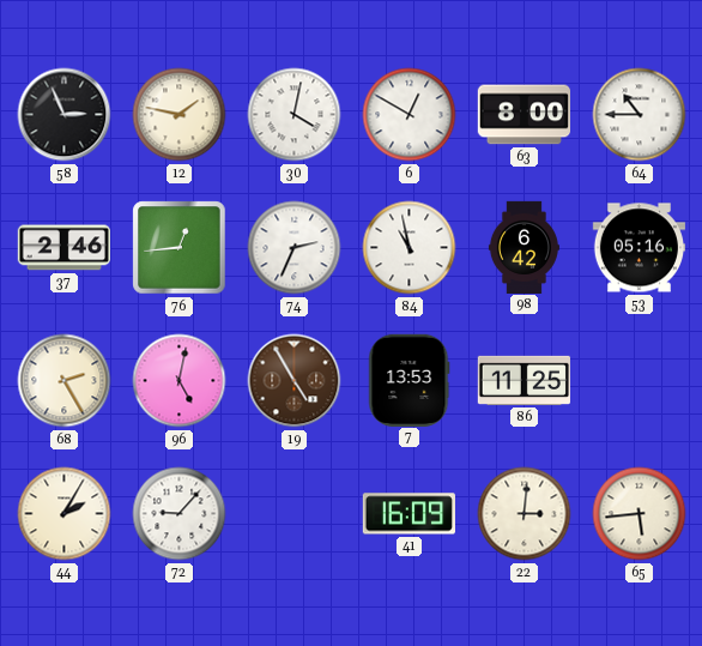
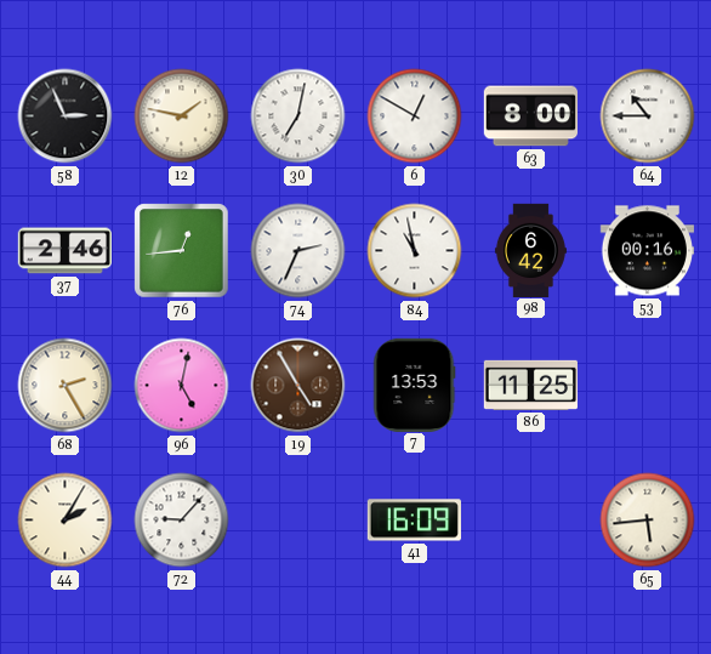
30: 4:02 -> 7:02
53: 05:16 -> 00:16
22: 3:01 -> none
